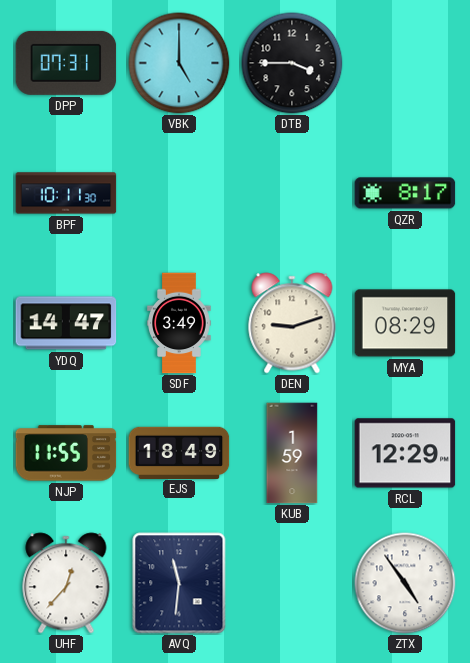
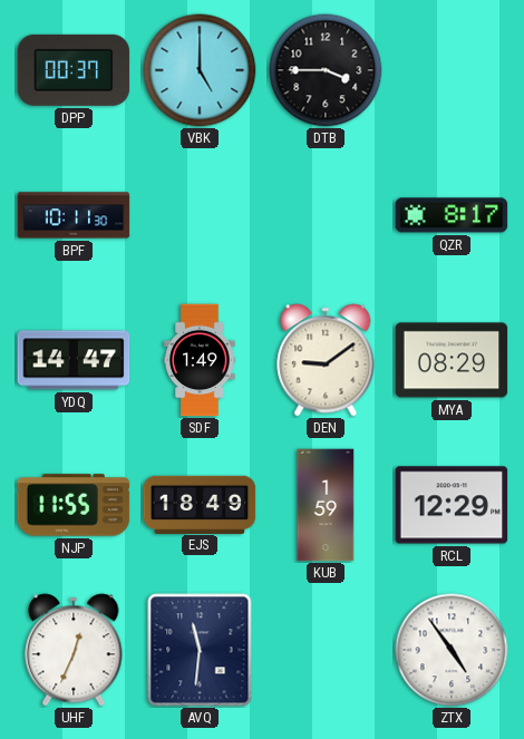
DPP: 07:31 -> 00:37
SDF: 3:49 -> 1:49
DEN: 9:12 -> 9:09
UHF: 12:37 -> 12:34
